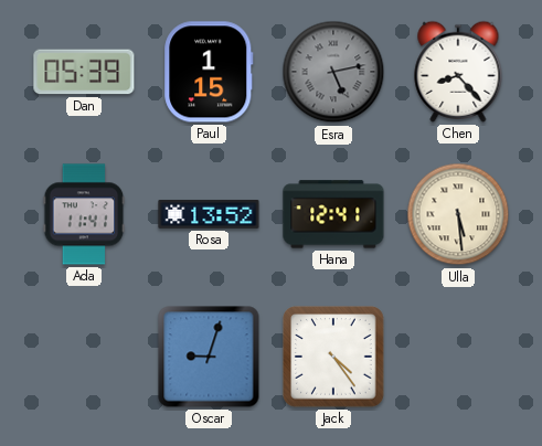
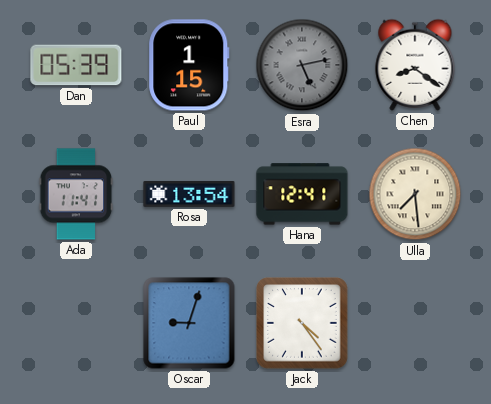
Chen: 8:23 -> 8:21
Rosa: 13:52 -> 13:54
Ulla: 5:29 -> 7:29
